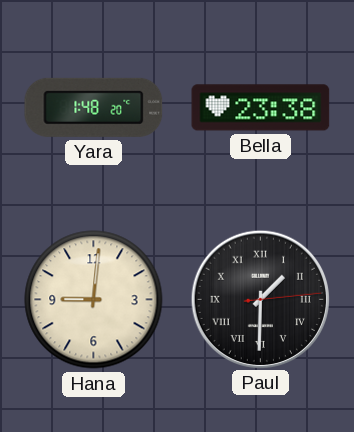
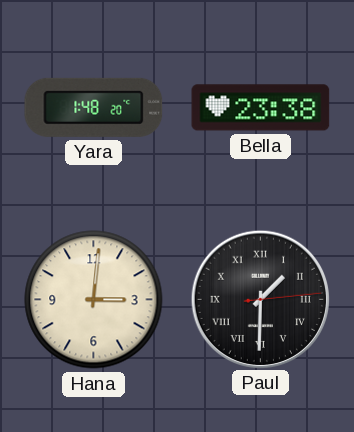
Hana: 9:01 -> 3:01
